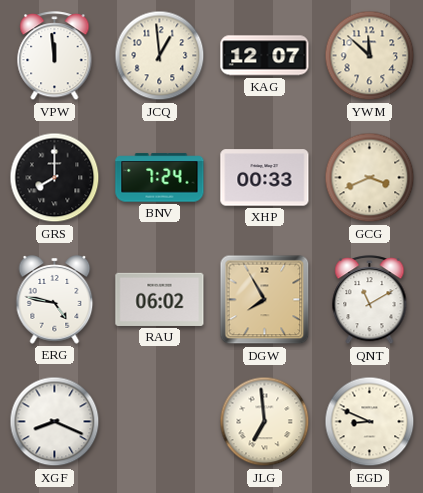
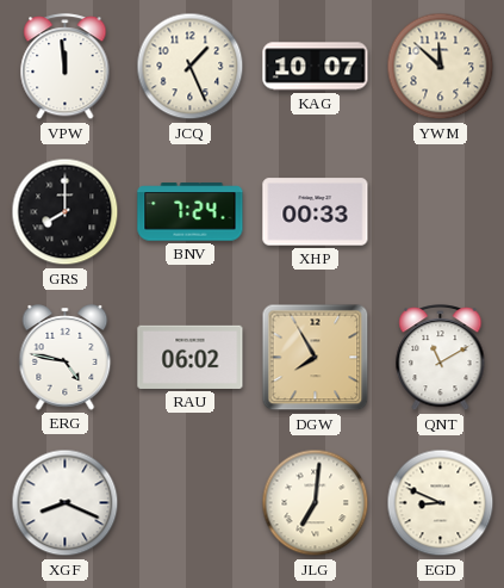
JCQ: 12:59 -> 1:26
KAG: 12:07 -> 10:07
GCG: 3:41 -> none
JLG: 6:59 -> 7:01
